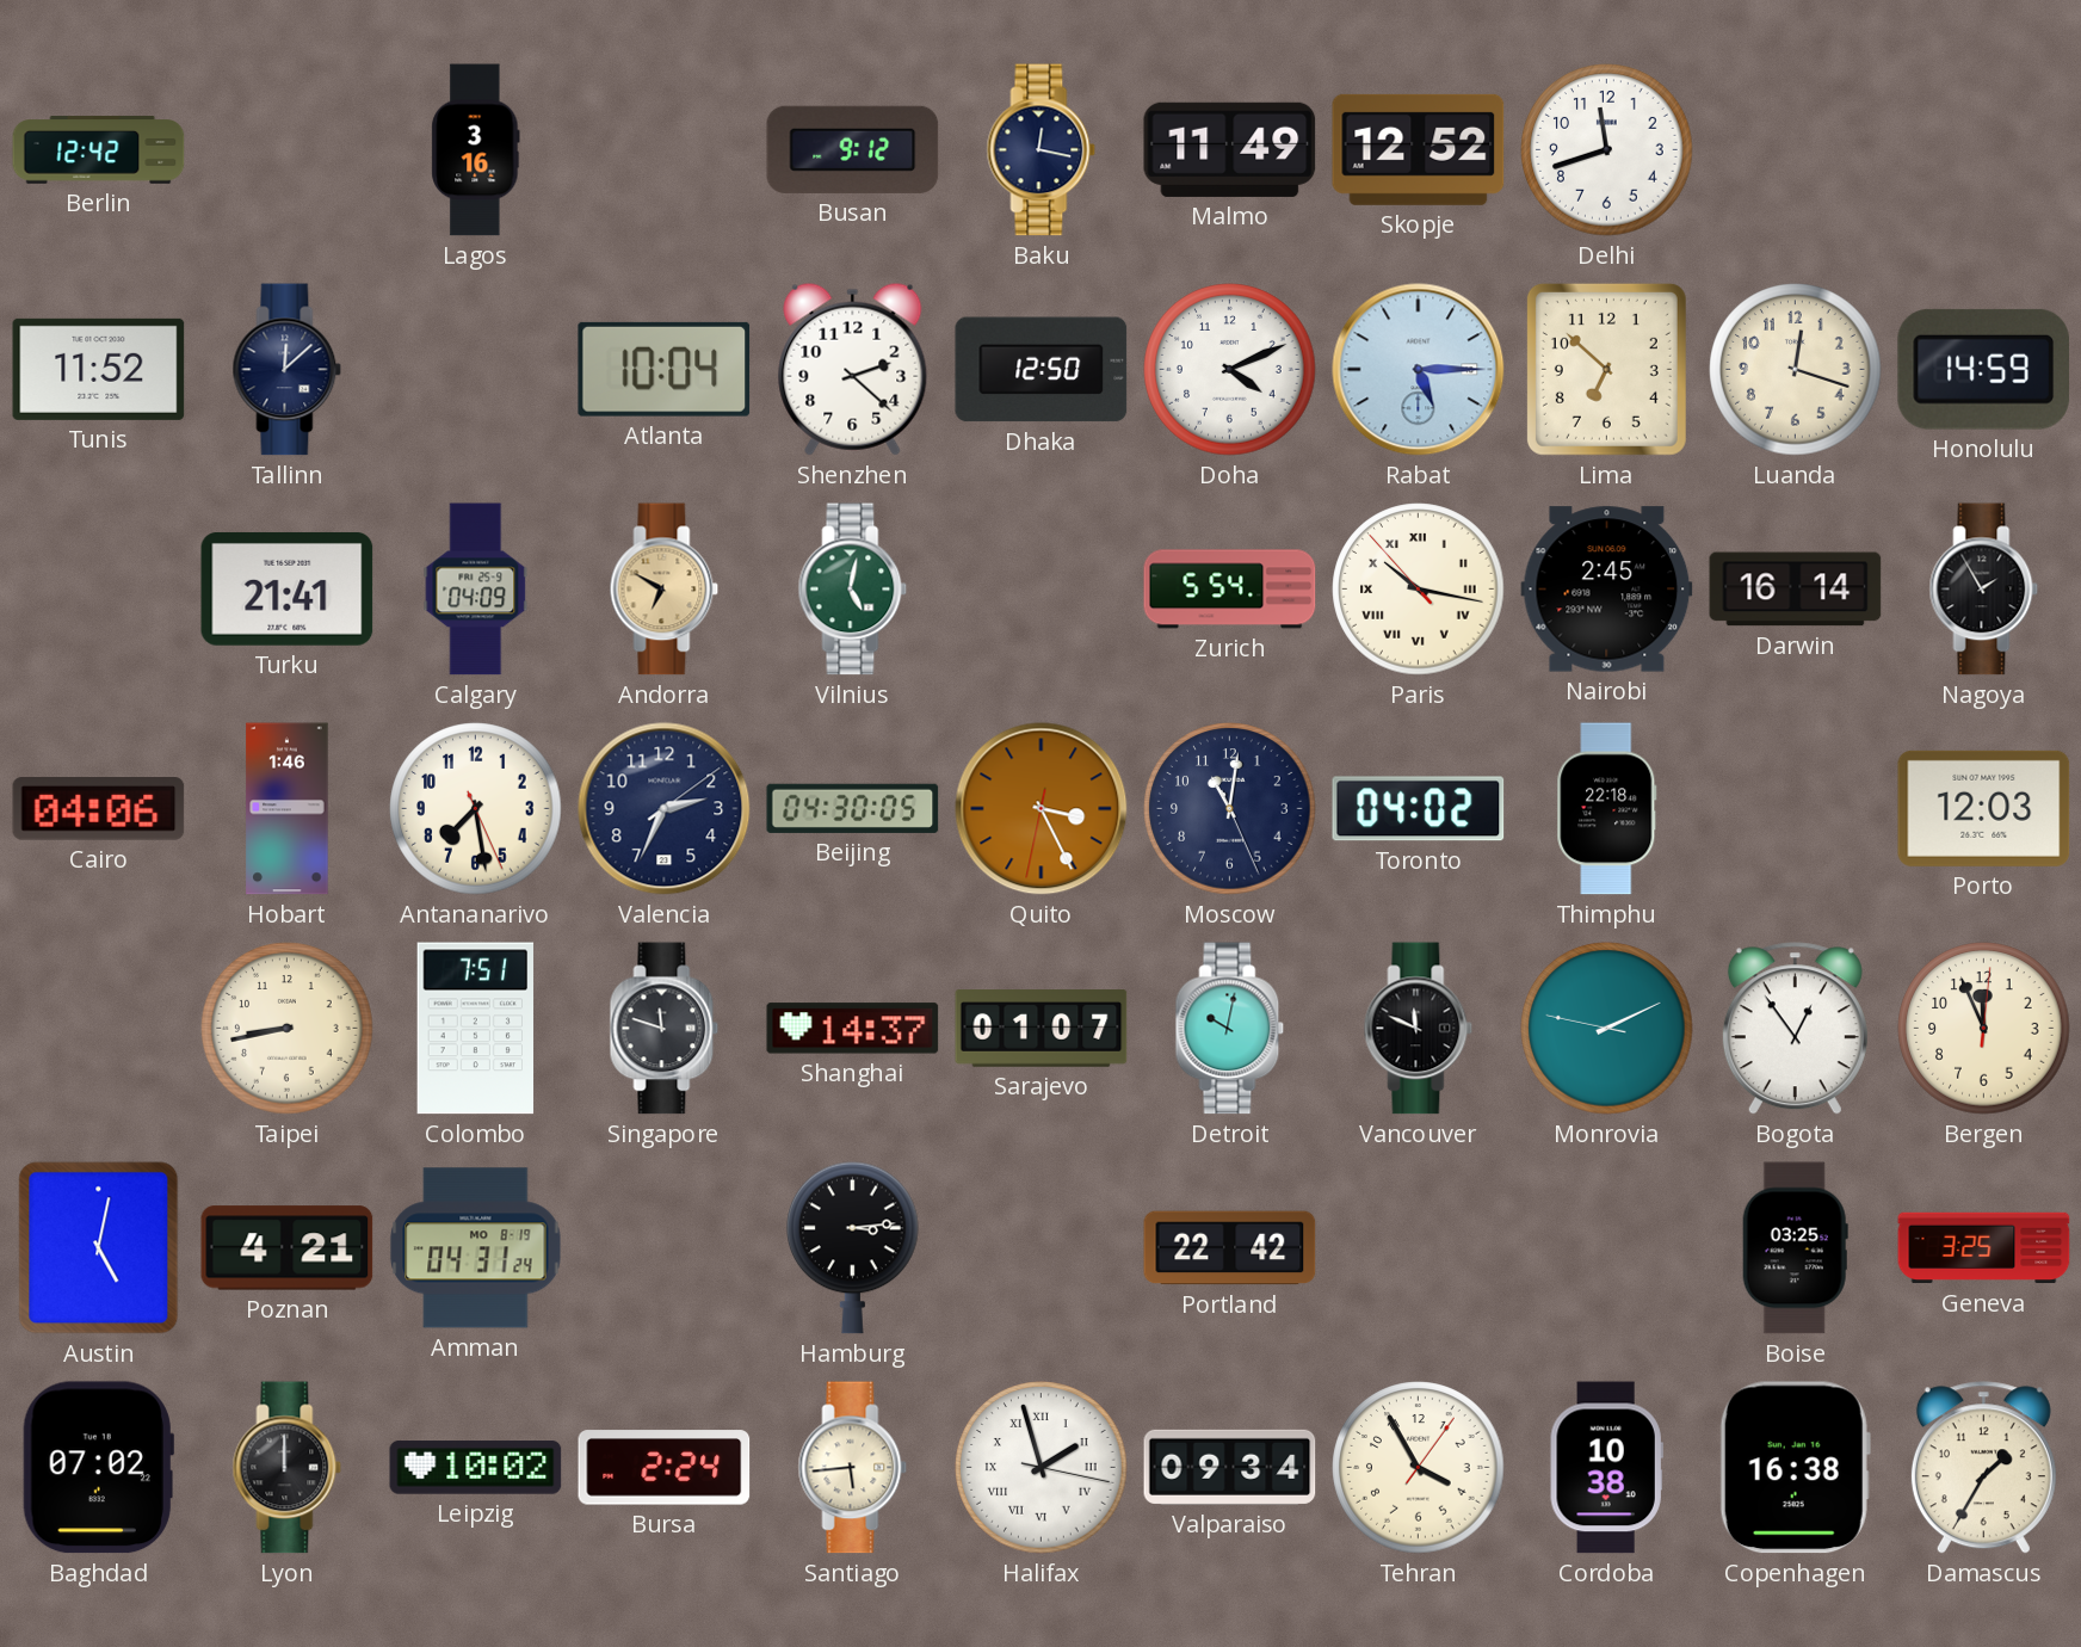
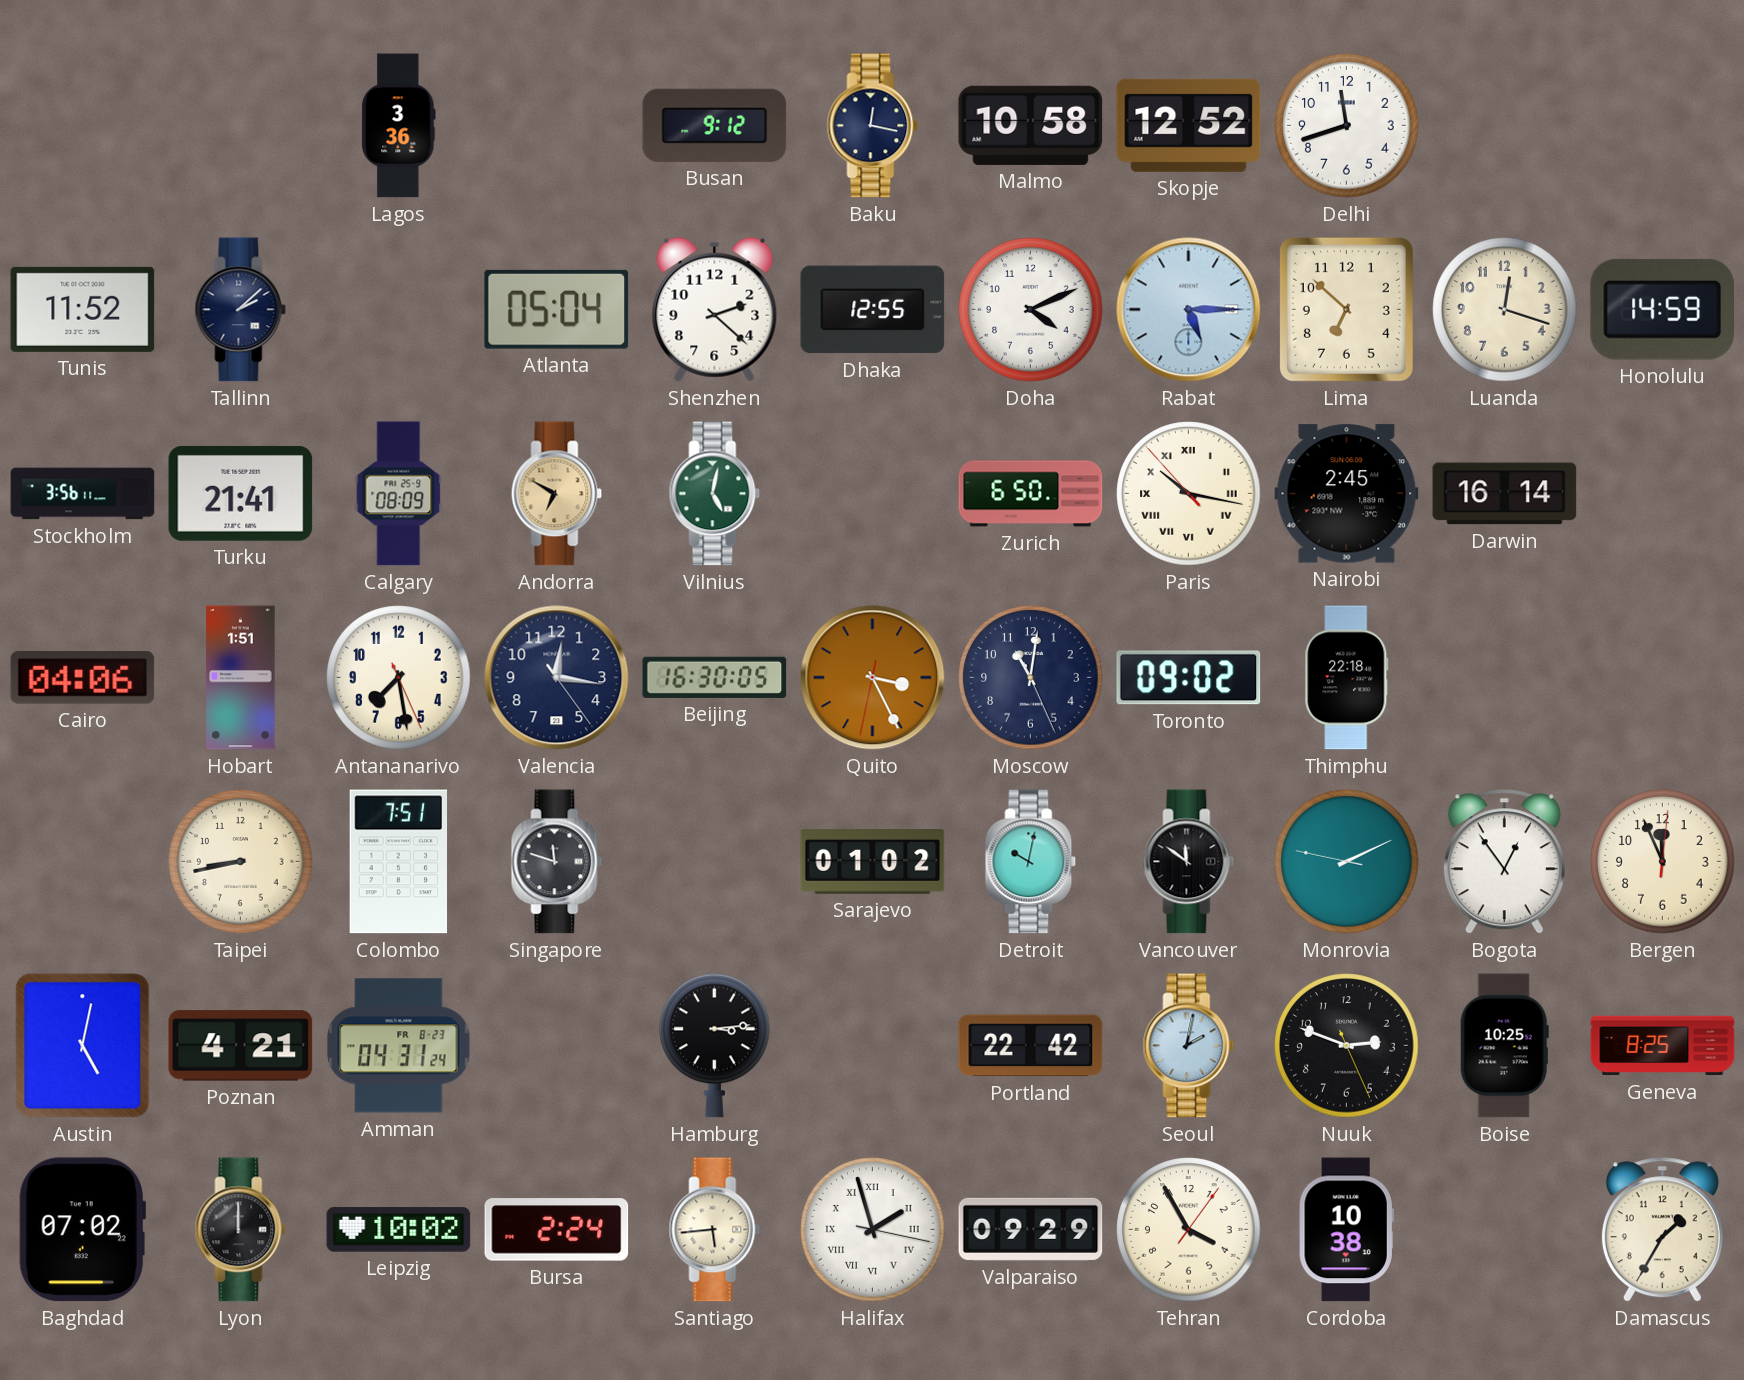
Berlin: 12:42 -> none
Lagos: 3:16 -> 3:36
Malmo: 11:49 -> 10:58
Tallinn: 12:08 -> 2:08
Atlanta: 10:04 -> 05:04
Dhaka: 12:50 -> 12:55
Stockholm: none -> 3:56
Calgary: 04:09 -> 08:09
Zurich: 5:54 -> 6:50
Nagoya: 1:55 -> none
Hobart: 1:46 -> 1:51
Valencia: 2:34 -> 12:16
Beijing: 04:30 -> 16:30
Toronto: 04:02 -> 09:02
Porto: 12:03 -> none
Shanghai: 14:37 -> none
Sarajevo: 01:07 -> 01:02
Vancouver: 11:49 -> 11:51
Amman date: MO 8-19 -> FR 8-23
Seoul: none -> 2:02
Nuuk: none -> 2:48
Boise: 03:25 -> 10:25
Geneva: 3:25 -> 8:25
Valparaiso: 09:34 -> 09:29
Copenhagen: 16:38 -> none
